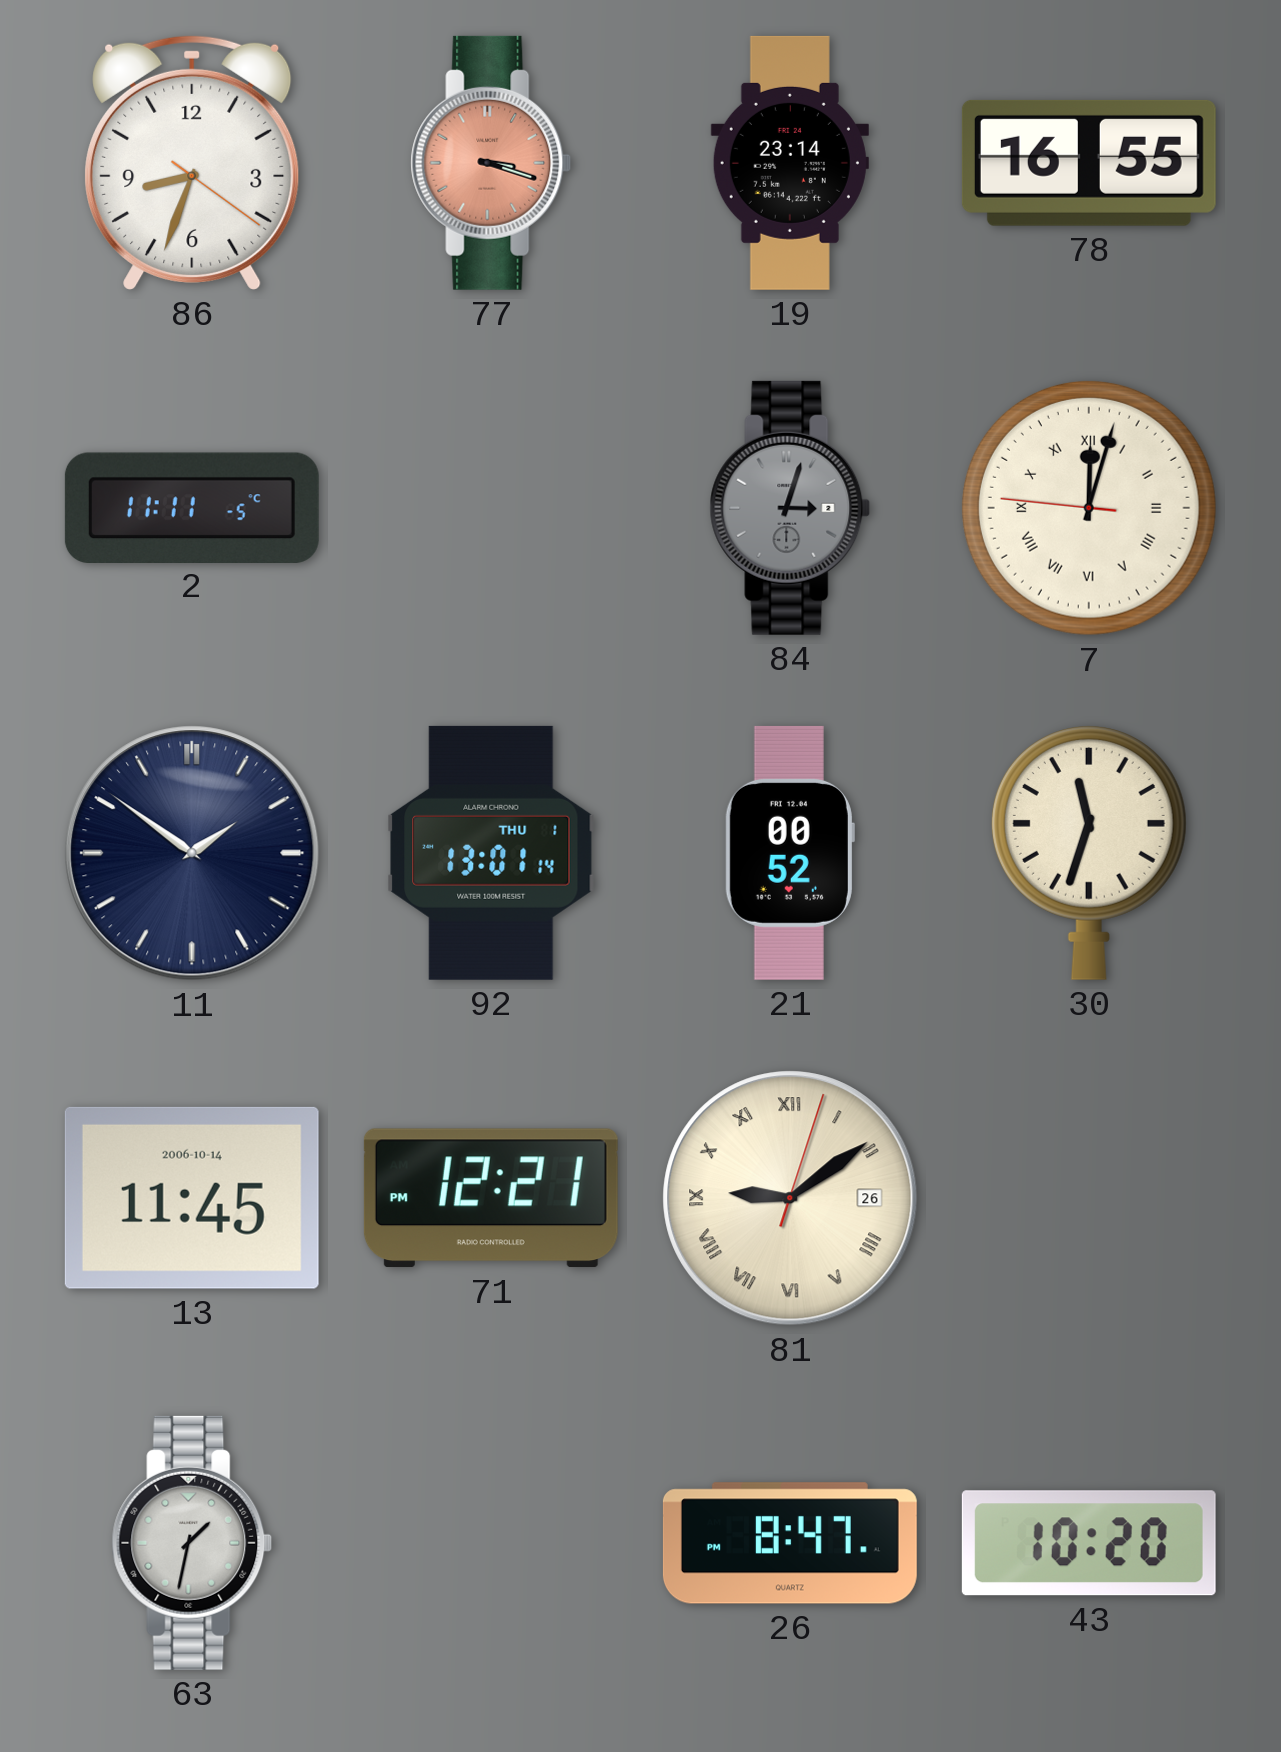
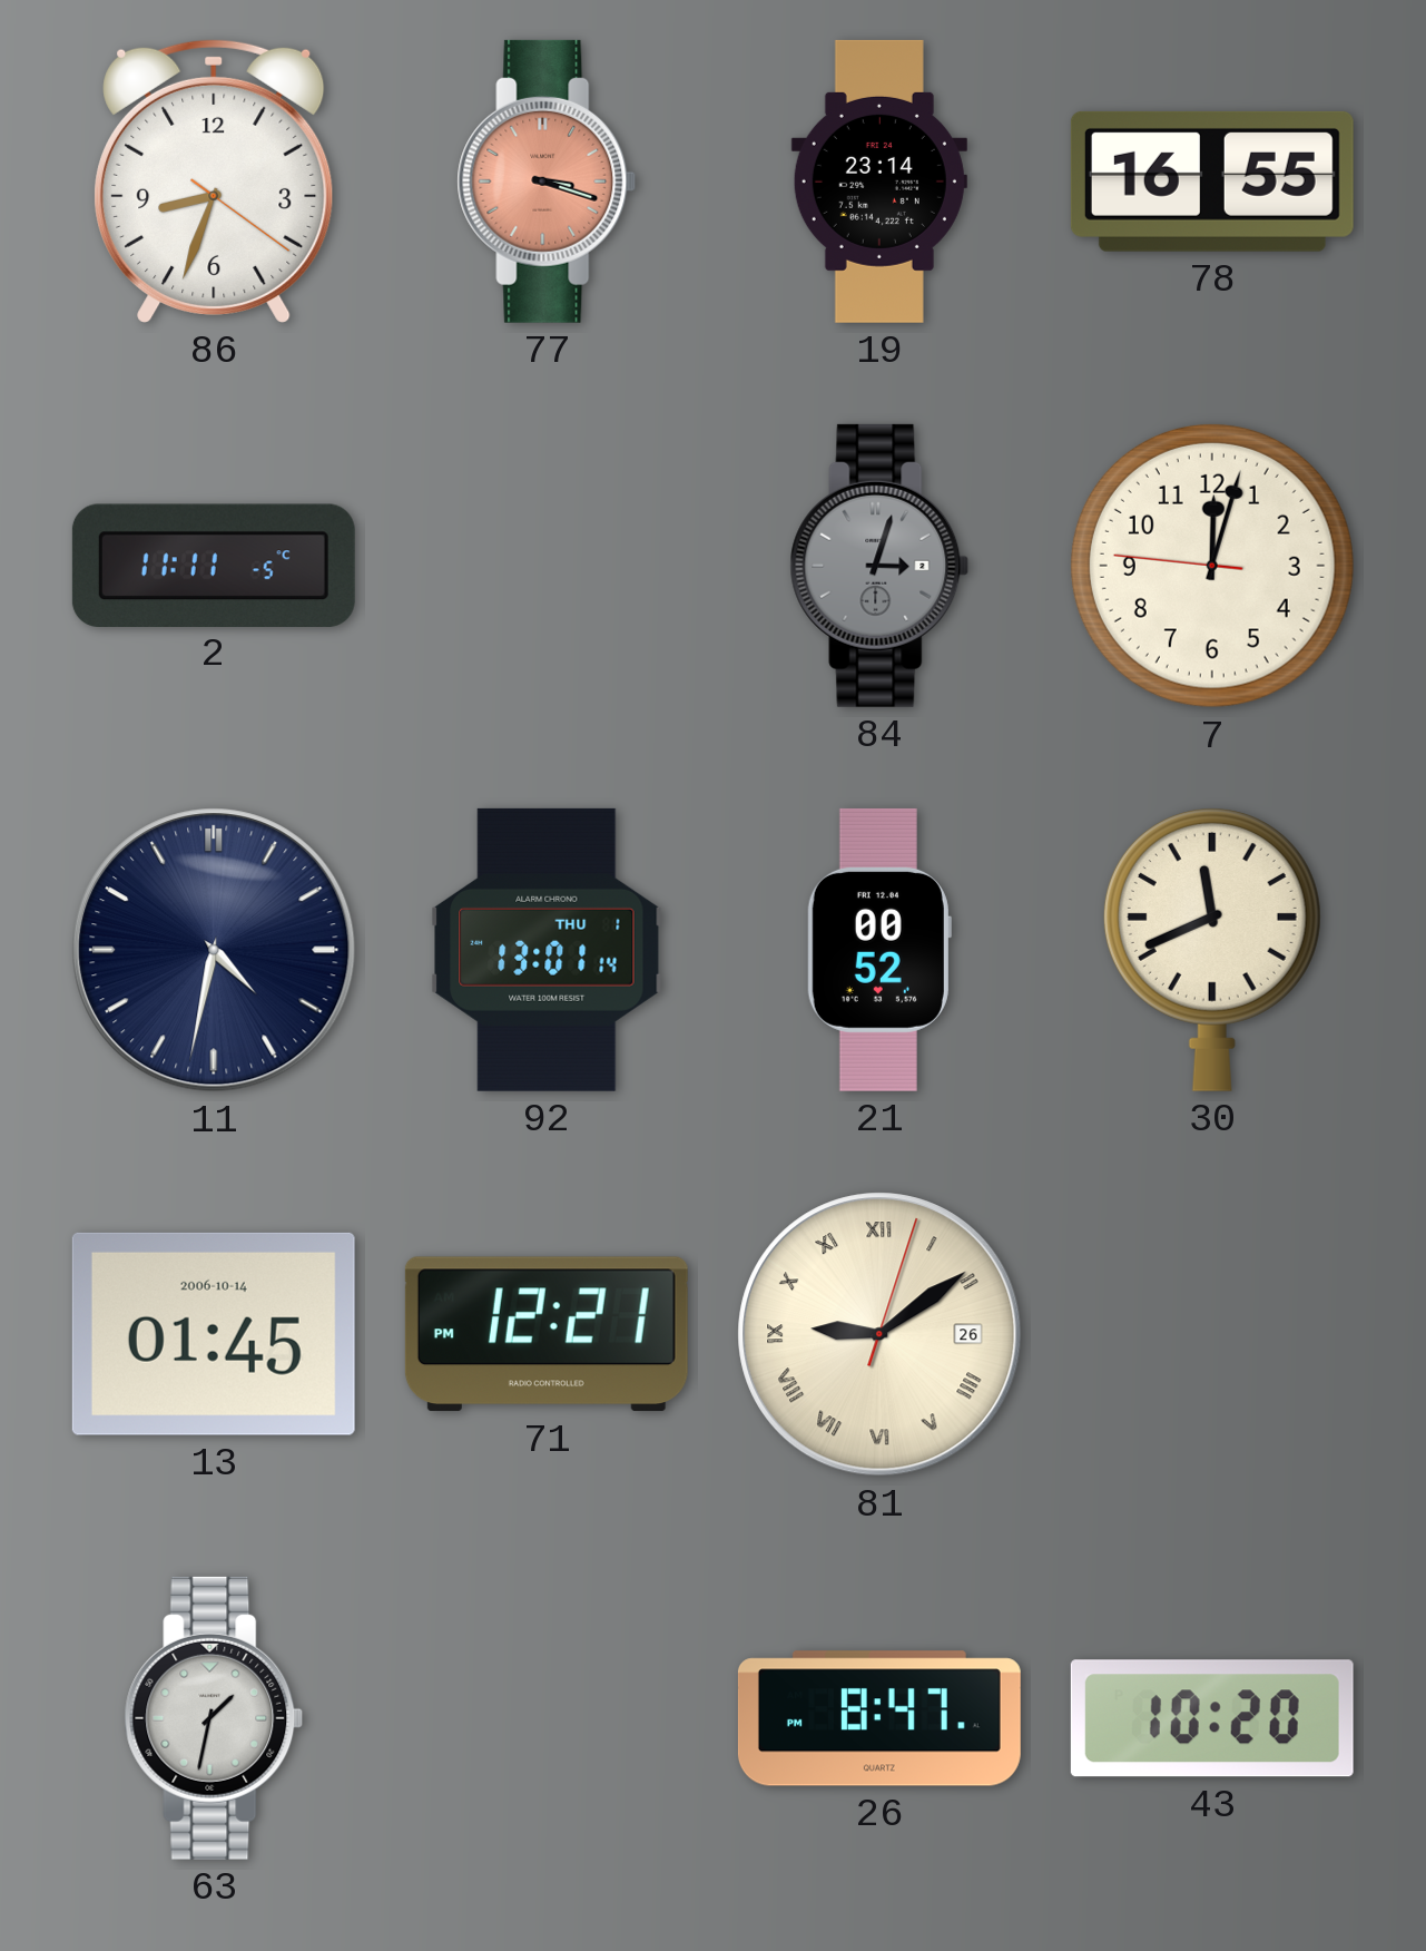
7 numerals: Roman -> Arabic
11: 1:51 -> 4:32
30: 11:33 -> 11:41
13: 11:45 -> 01:45
